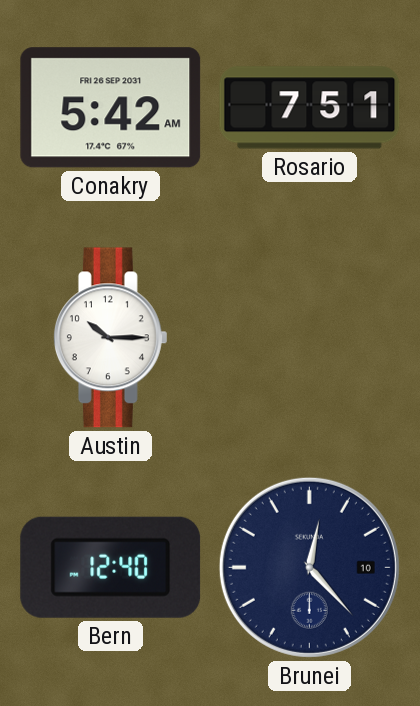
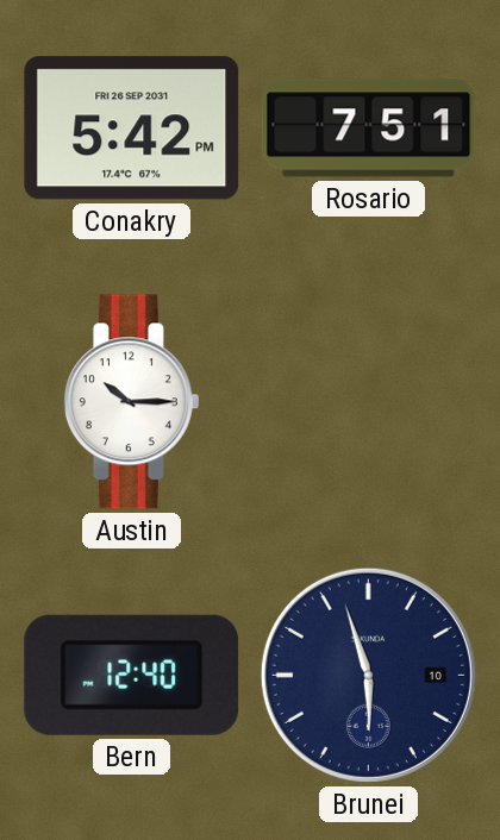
Conakry: 5:42 AM -> 5:42 PM
Brunei: 12:23 -> 5:57
